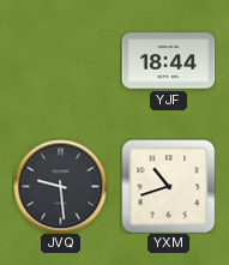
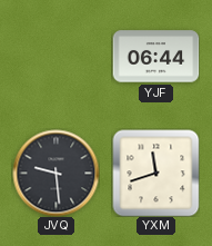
YJF: 18:44 -> 06:44
YXM: 10:42 -> 11:42
